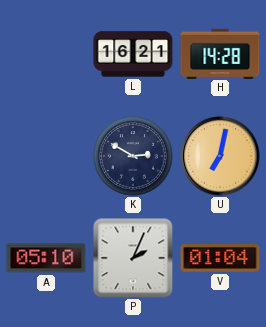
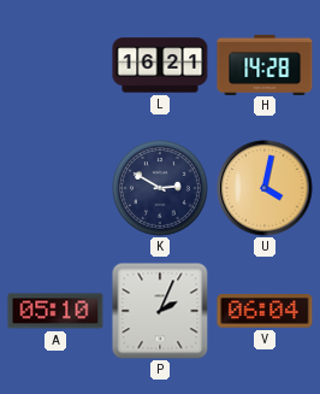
U: 7:02 -> 4:02
V: 01:04 -> 06:04
